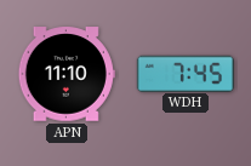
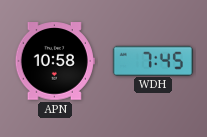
APN: 11:10 -> 10:58
